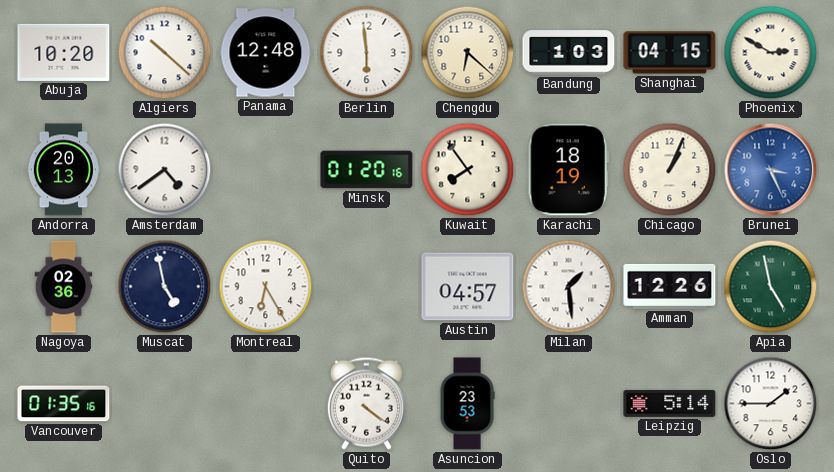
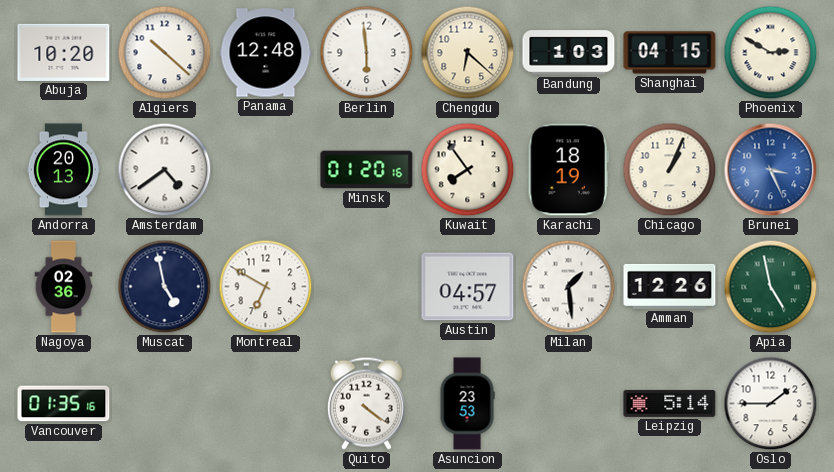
Montreal: 6:25 -> 6:50
